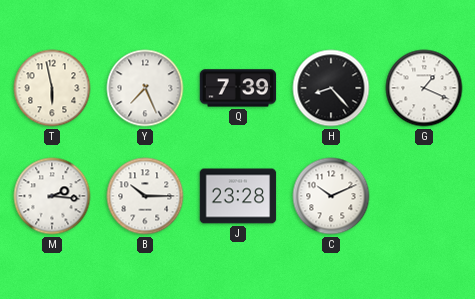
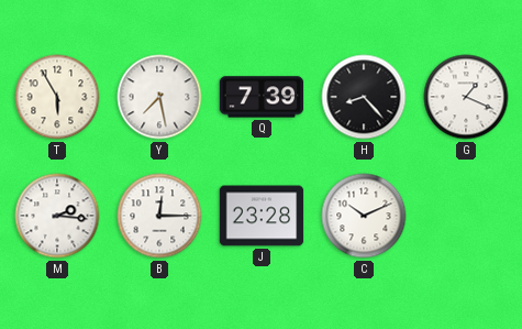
T: 5:58 -> 5:55
Y: 7:26 -> 7:28
B: 10:15 -> 12:15
